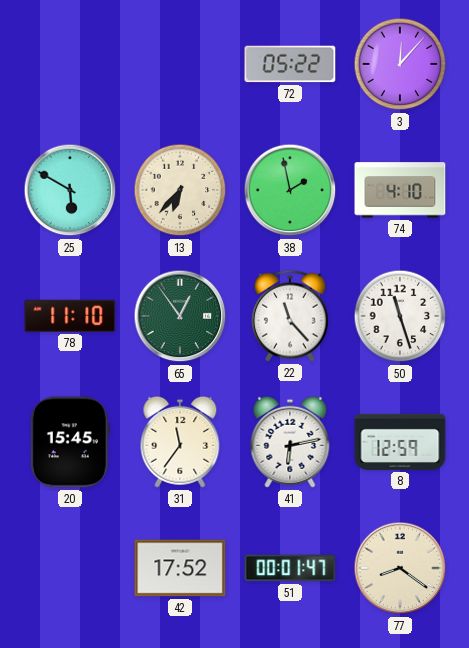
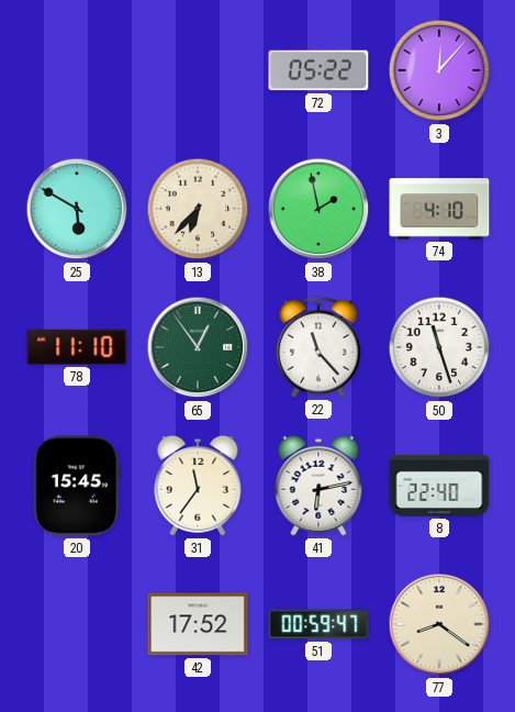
8: 12:59 -> 22:40
51: 00:01 -> 00:59
